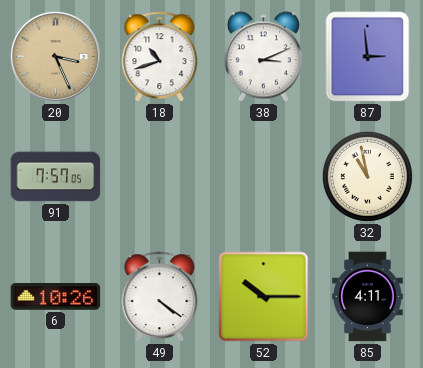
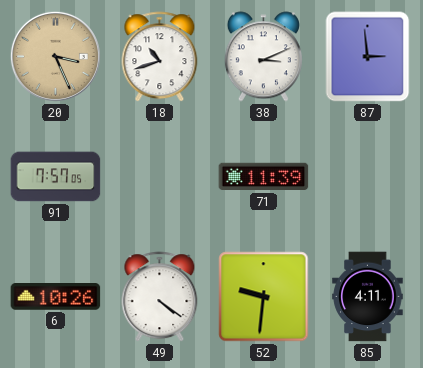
71: none -> 11:39
32: 10:58 -> none
52: 10:15 -> 9:31
